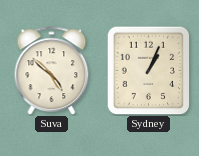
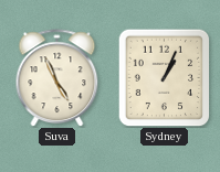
Suva: 4:52 -> 4:56
